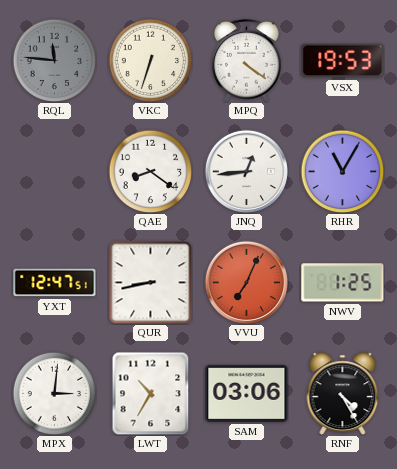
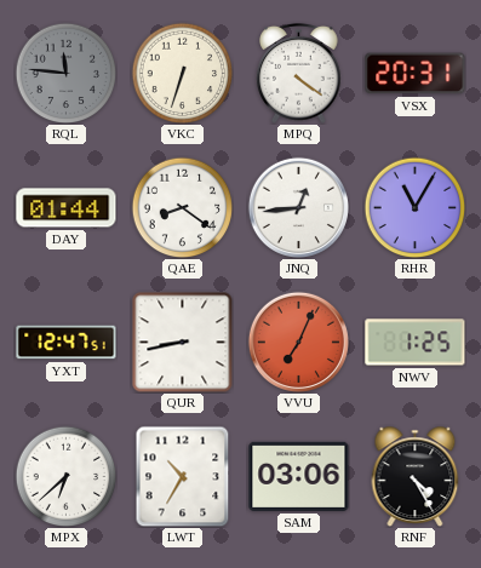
VSX: 19:53 -> 20:31
DAY: none -> 01:44
MPX: 3:01 -> 6:38
